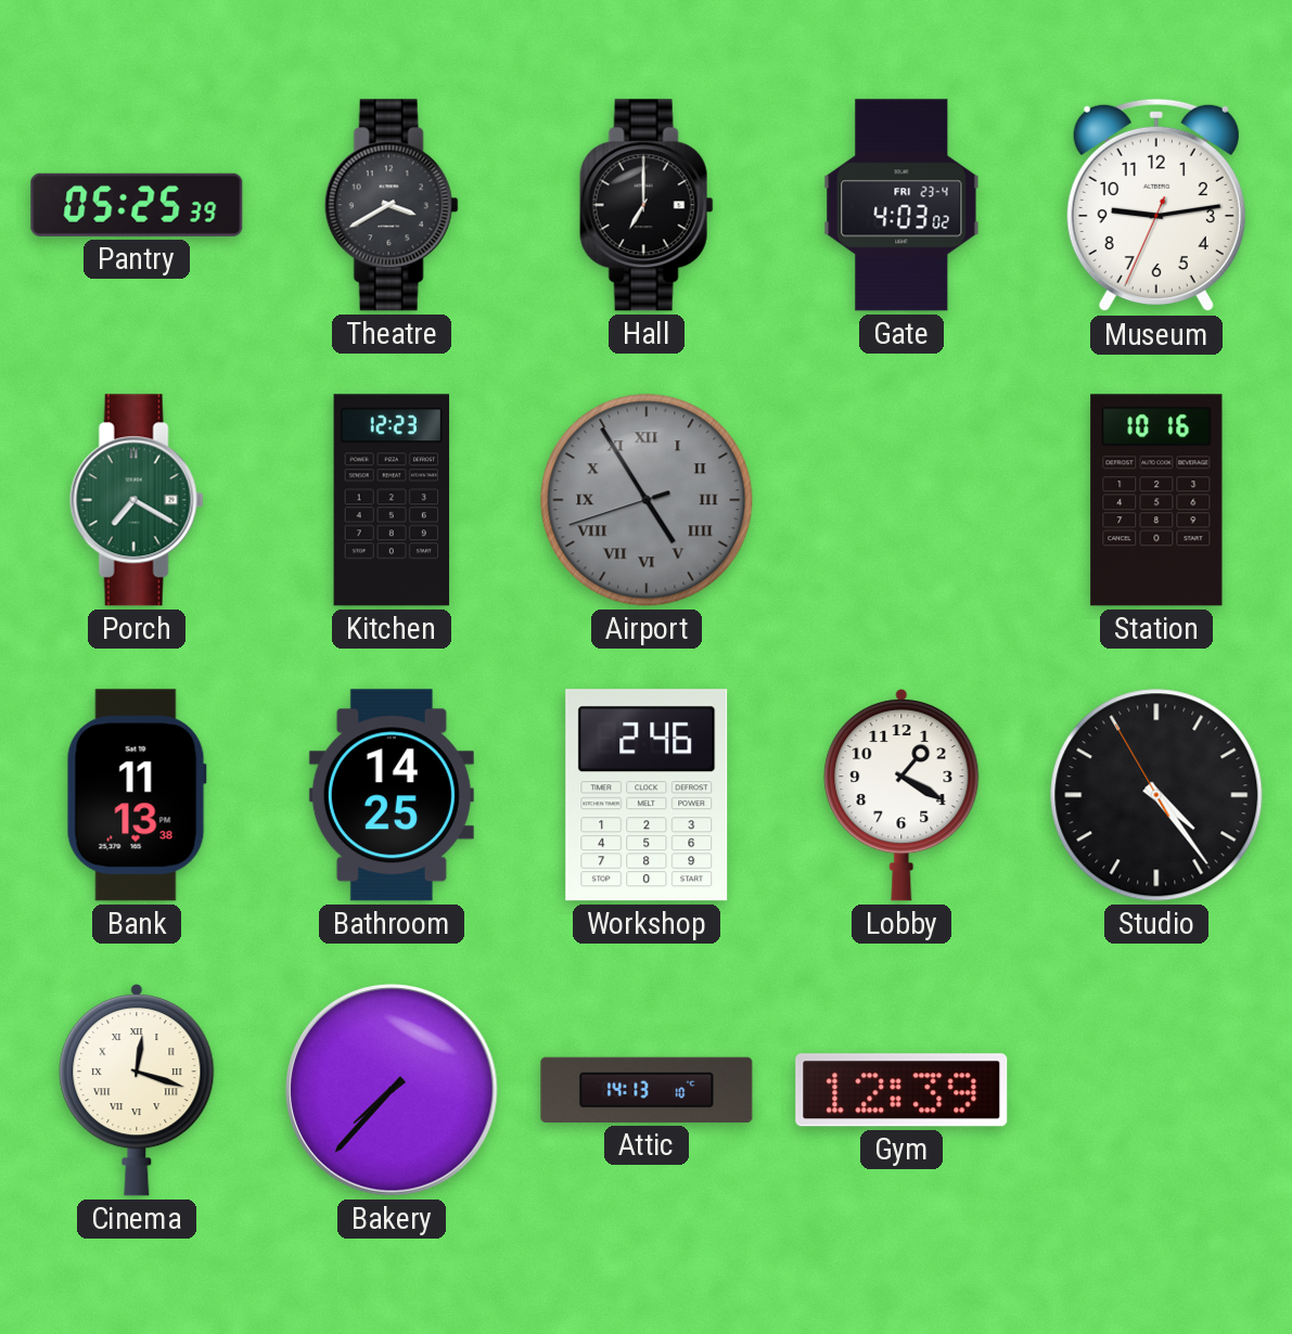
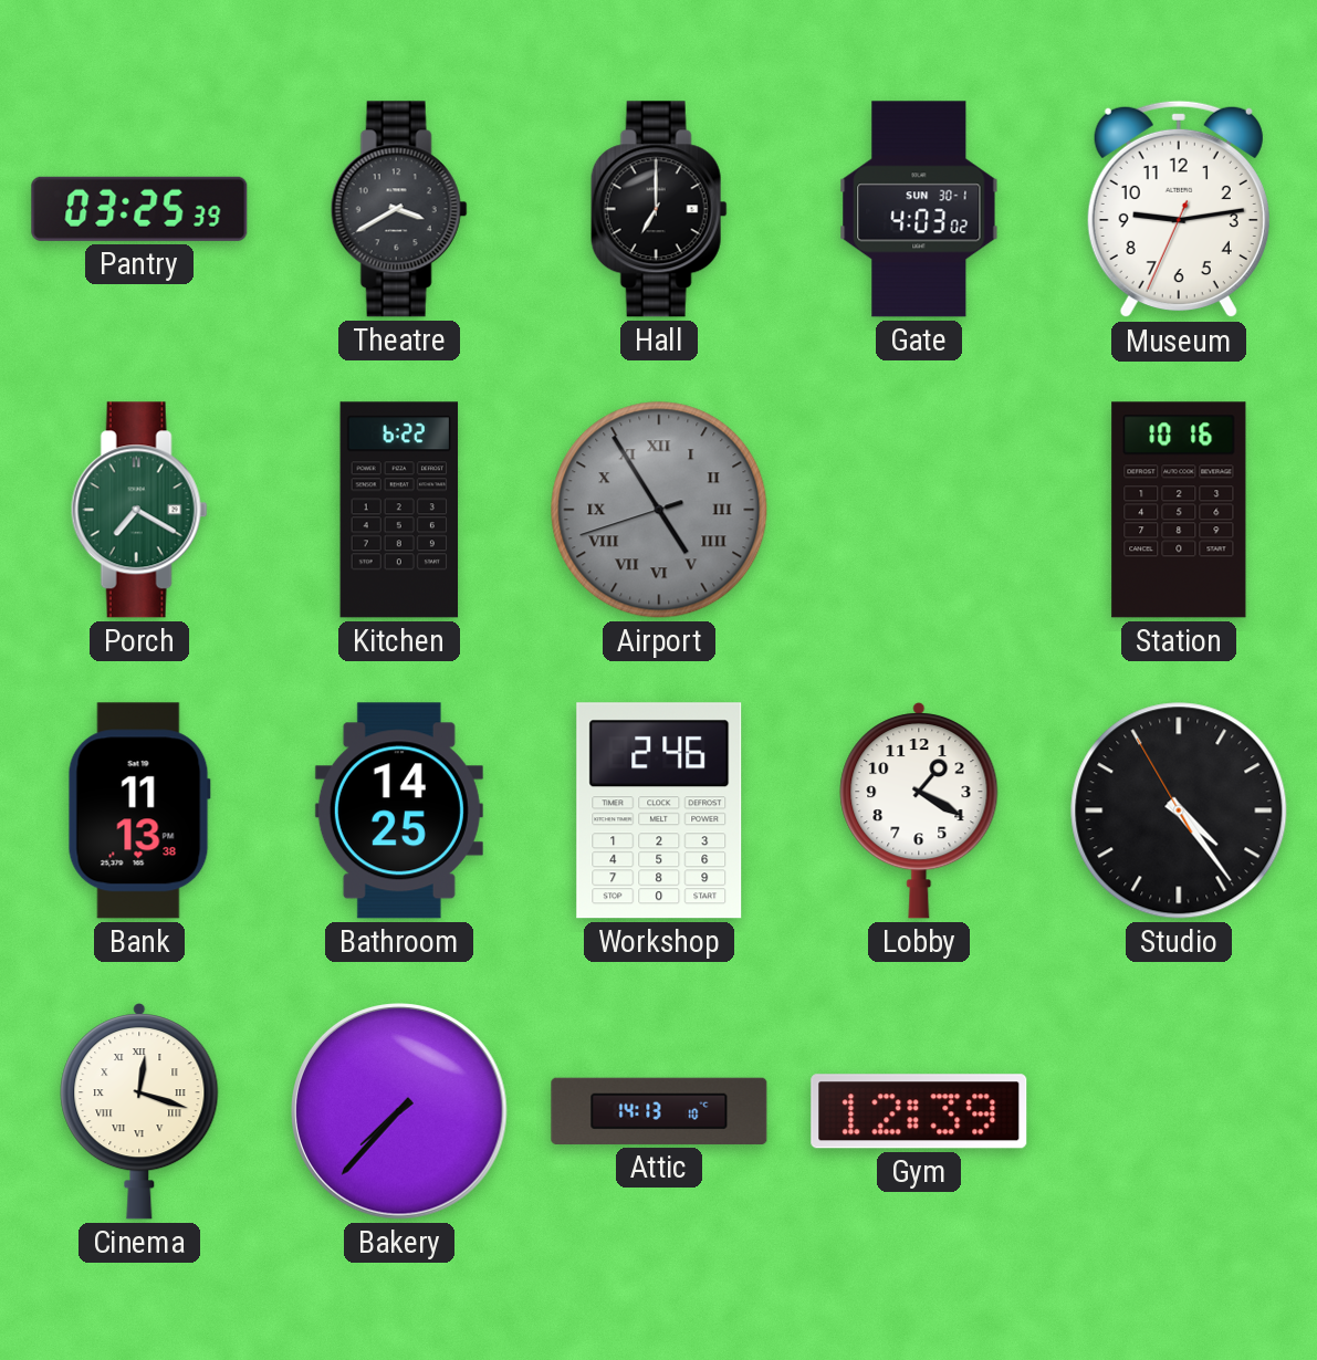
Pantry: 05:25 -> 03:25
Gate date: FRI 23-4 -> SUN 30-1
Kitchen: 12:23 -> 6:22
